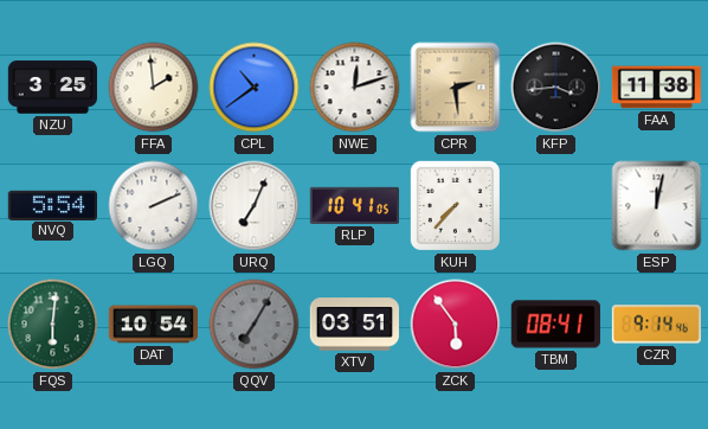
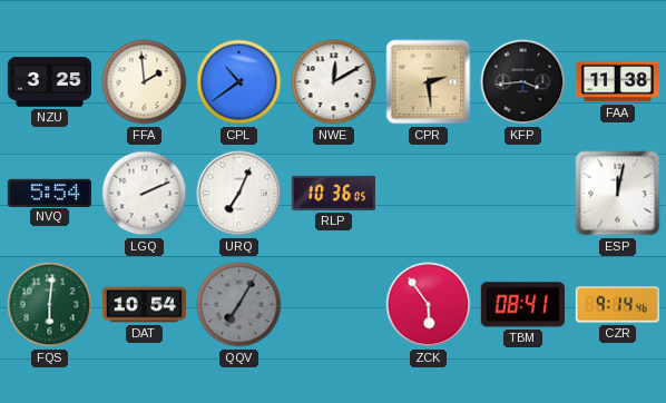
NWE: 12:12 -> 12:10
RLP: 10:41 -> 10:36
KUH: 7:37 -> none
XTV: 03:51 -> none
